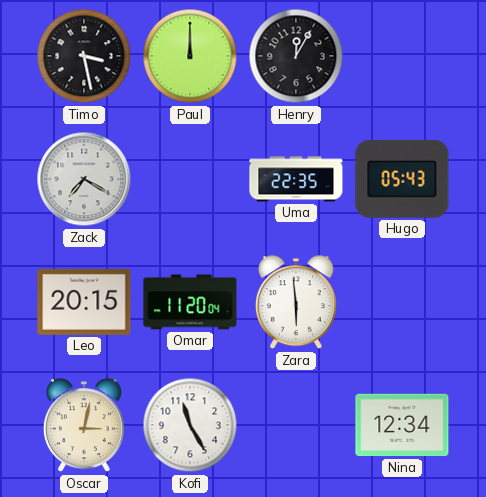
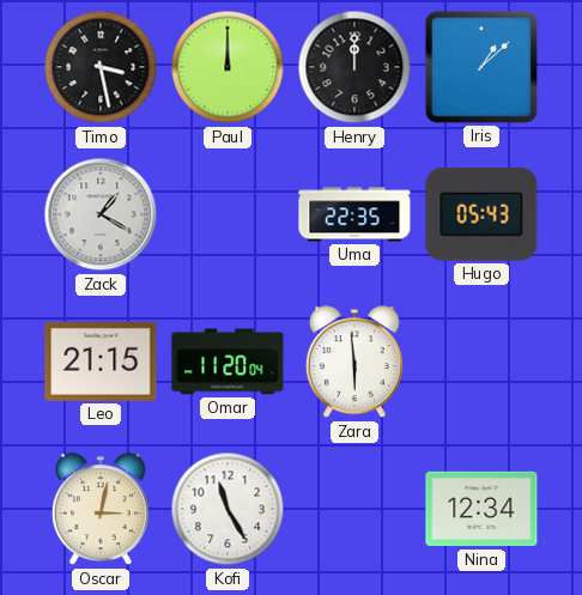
Henry: 12:05 -> 12:00
Iris: none -> 1:08
Zack: 7:20 -> 1:20
Leo: 20:15 -> 21:15
